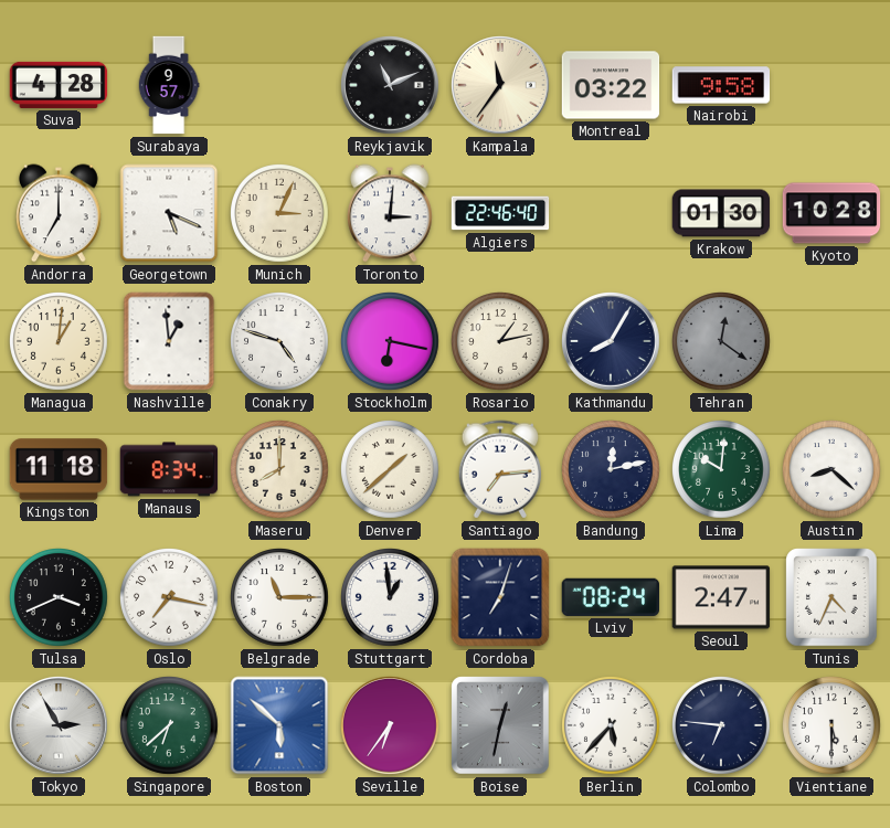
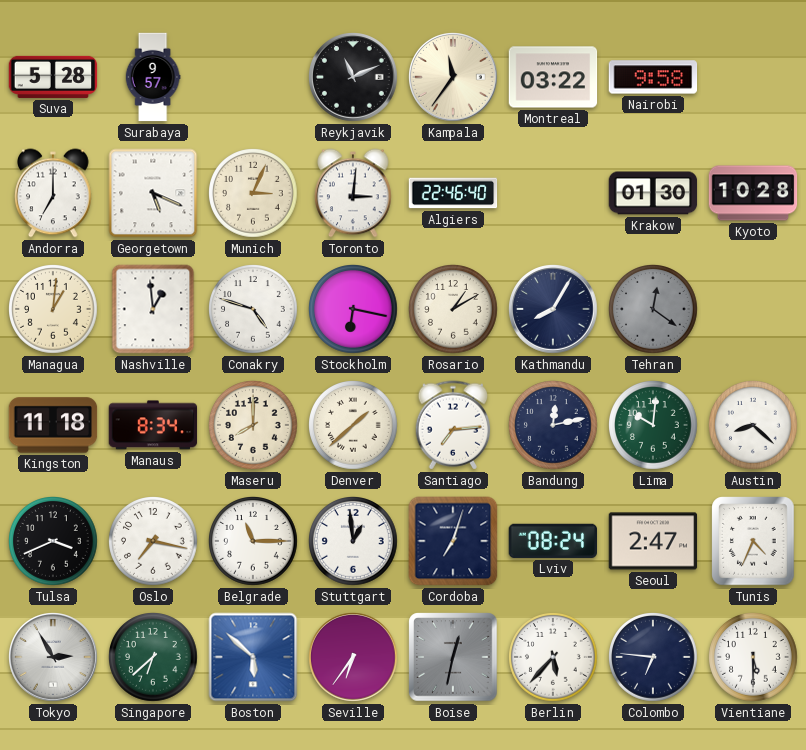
Suva: 4:28 -> 5:28
Rosario: 1:13 -> 1:10
